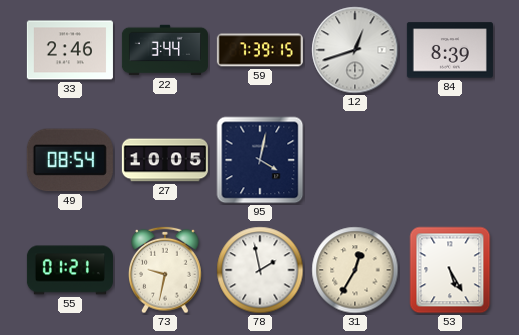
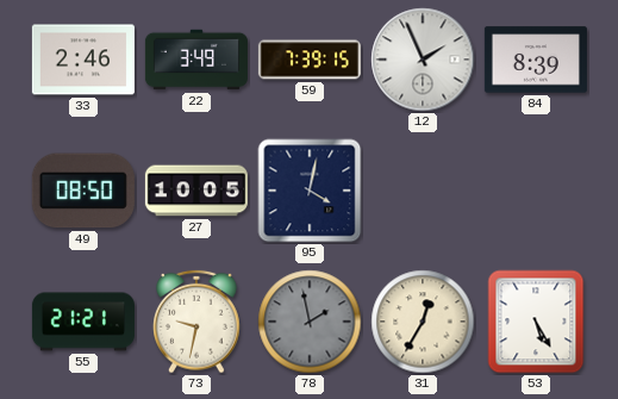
22: 3:44 -> 3:49
12: 12:42 -> 1:56
49: 08:54 -> 08:50
55: 01:21 -> 21:21
78 dial: white -> grey
